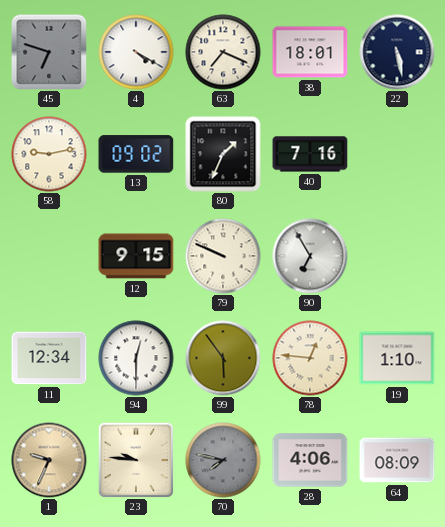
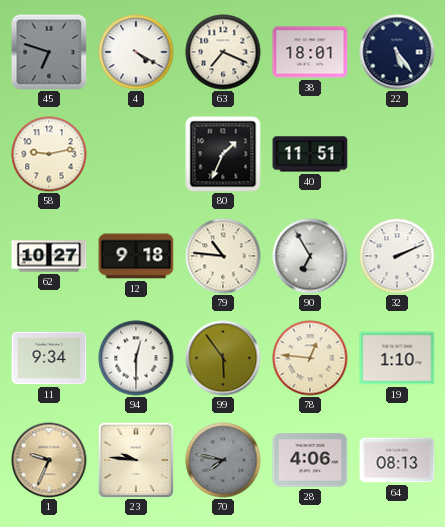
22: 5:28 -> 5:24
13: 09:02 -> none
40: 7:16 -> 11:51
62: none -> 10:27
12: 9:15 -> 9:18
79: 9:49 -> 10:46
32: none -> 2:11
11: 12:34 -> 9:34
64: 08:09 -> 08:13
